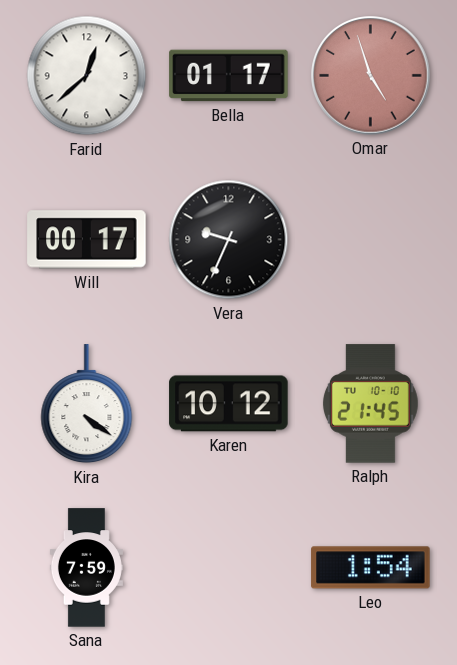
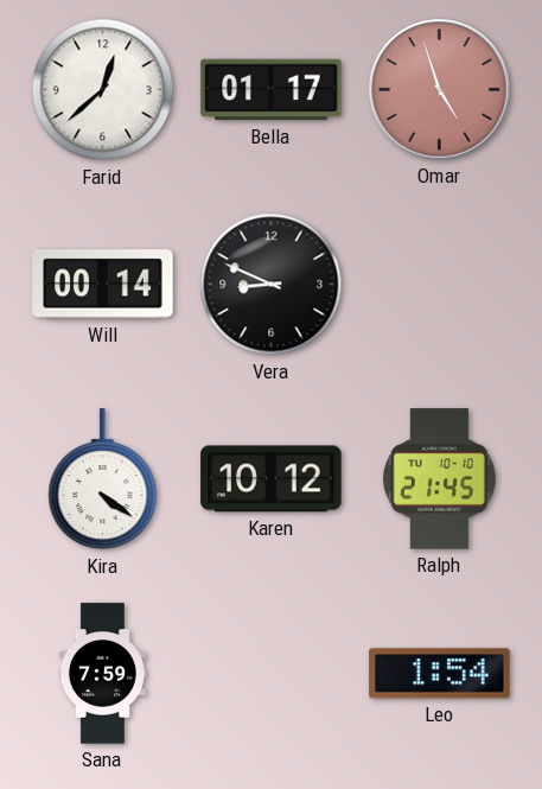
Will: 00:17 -> 00:14
Vera: 9:34 -> 8:49
